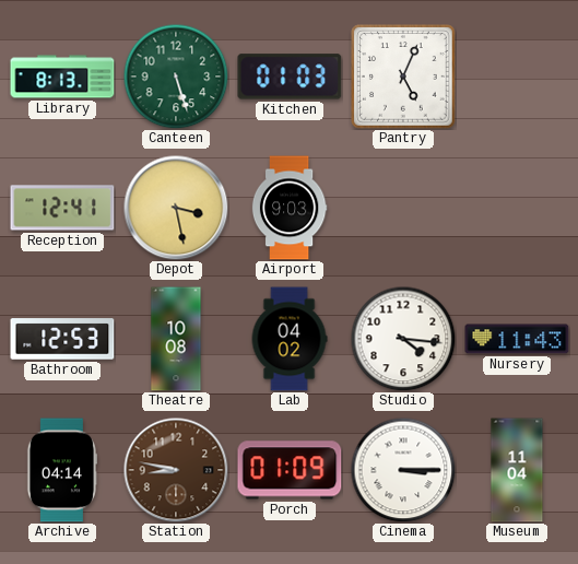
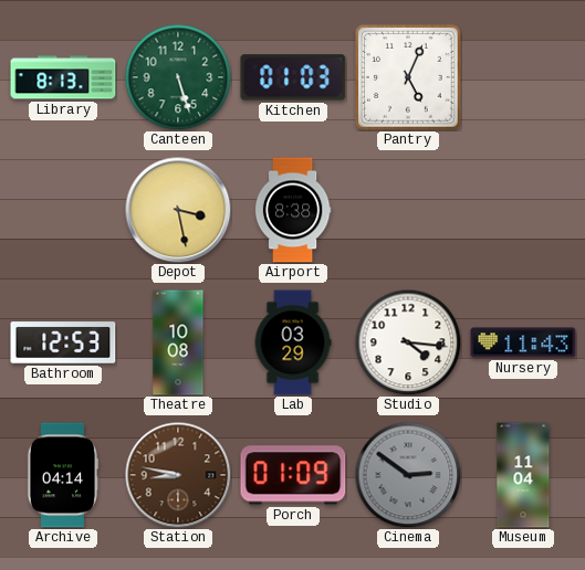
Reception: 12:41 -> none
Airport: 9:03 -> 8:38
Lab: 04:02 -> 03:29
Cinema: 3:15 -> 2:51
Cinema dial: white -> grey
